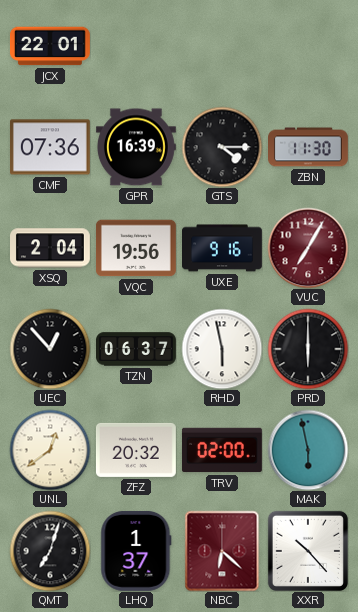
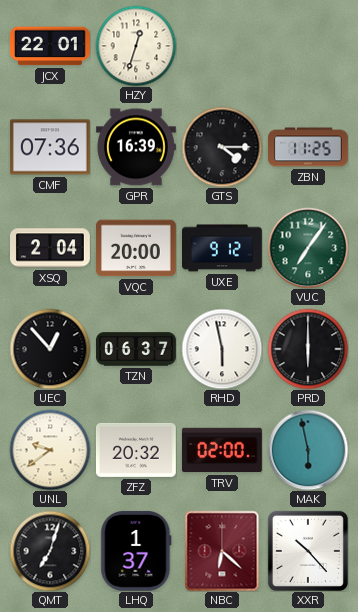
HZY: none -> 12:33
ZBN: 11:30 -> 11:25
VQC: 19:56 -> 20:00
UXE: 9:16 -> 9:12
VUC: 7:05 -> 7:06
VUC dial: burgundy -> green
UNL: 12:39 -> 9:39
